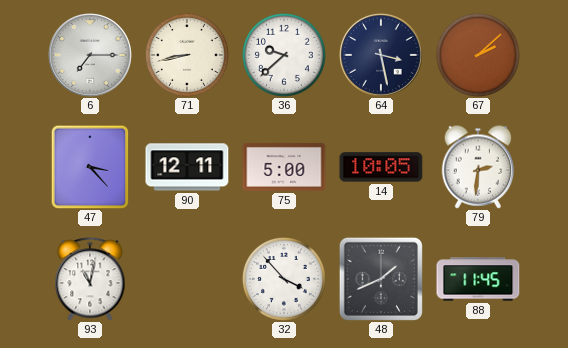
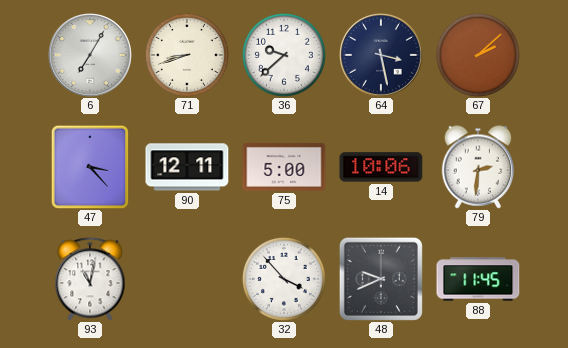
6: 7:15 -> 7:05
71: 8:43 -> 8:42
14: 10:05 -> 10:06
48: 1:41 -> 9:41
